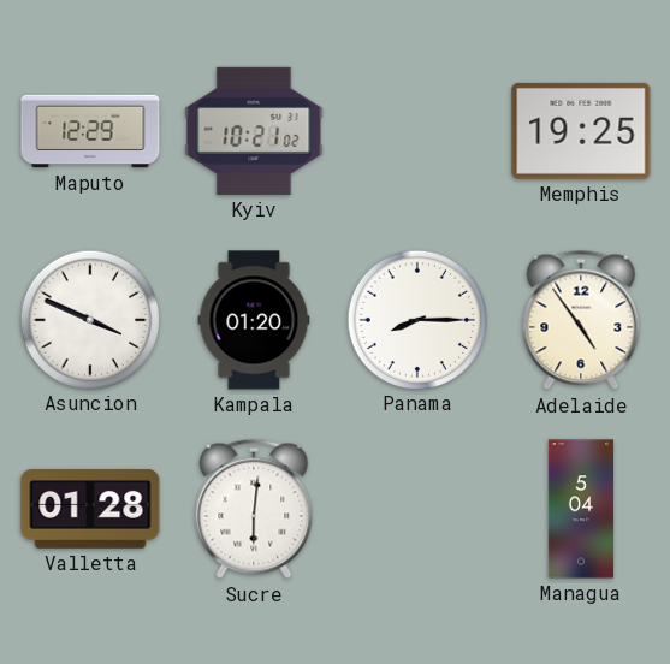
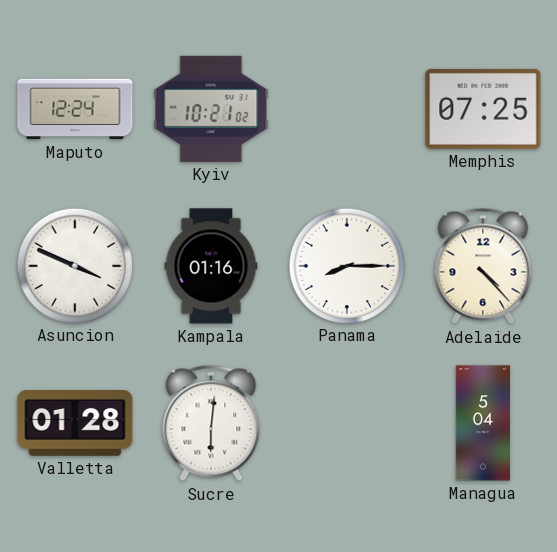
Maputo: 12:29 -> 12:24
Memphis: 19:25 -> 07:25
Kampala: 01:20 -> 01:16
Adelaide: 4:54 -> 4:23
